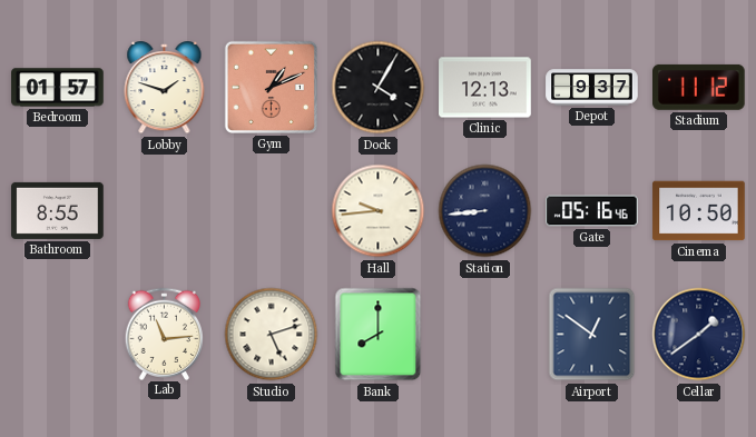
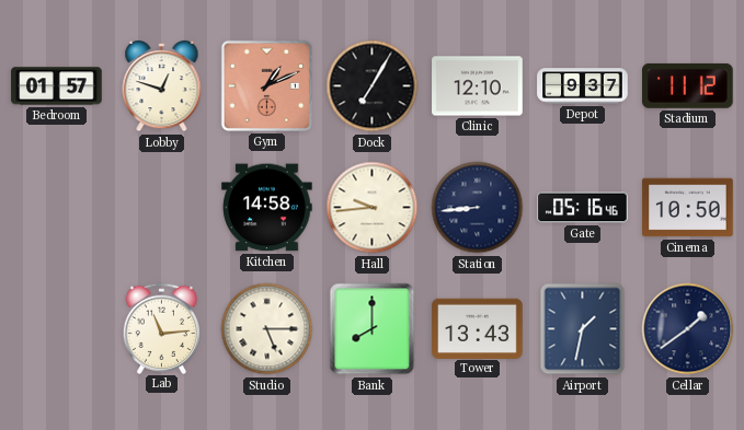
Lobby: 1:48 -> 12:48
Dock: 4:05 -> 7:05
Clinic: 12:13 -> 12:10
Bathroom: 8:55 -> none
Kitchen: none -> 14:58
Studio: 5:12 -> 5:15
Tower: none -> 13:43
Airport: 12:51 -> 1:32
